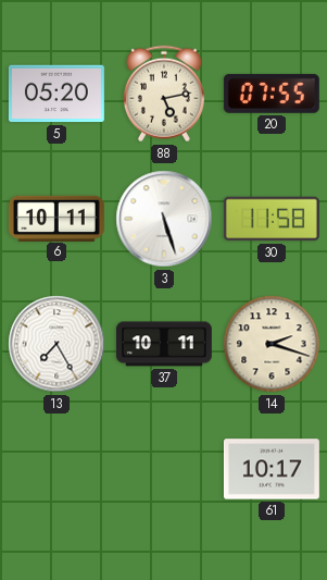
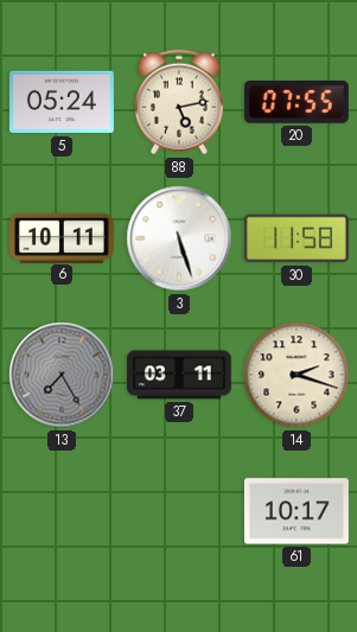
5: 05:20 -> 05:24
13 dial: white -> grey
37: 10:11 -> 03:11
